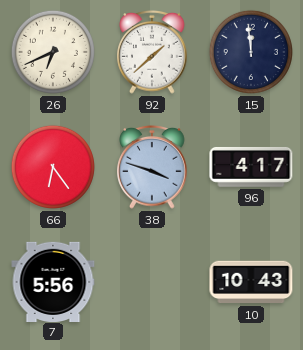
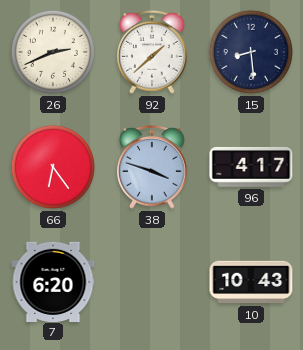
26: 6:41 -> 2:41
15: 11:59 -> 8:29
7: 5:56 -> 6:20
